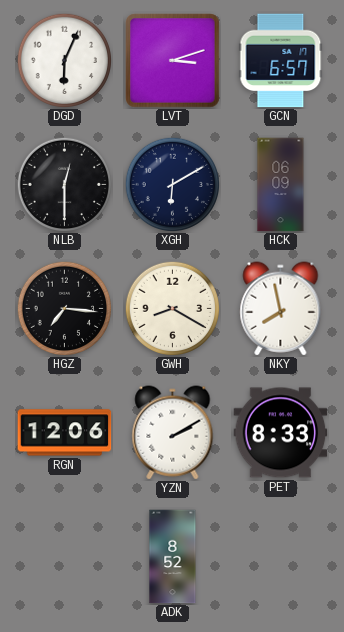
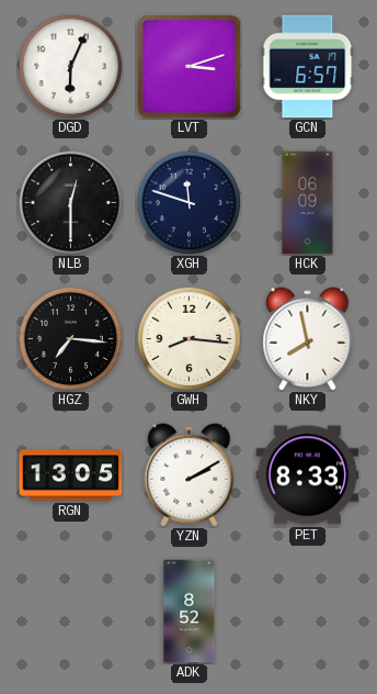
XGH: 6:10 -> 11:48
GWH: 8:20 -> 8:16
RGN: 12:06 -> 13:05
